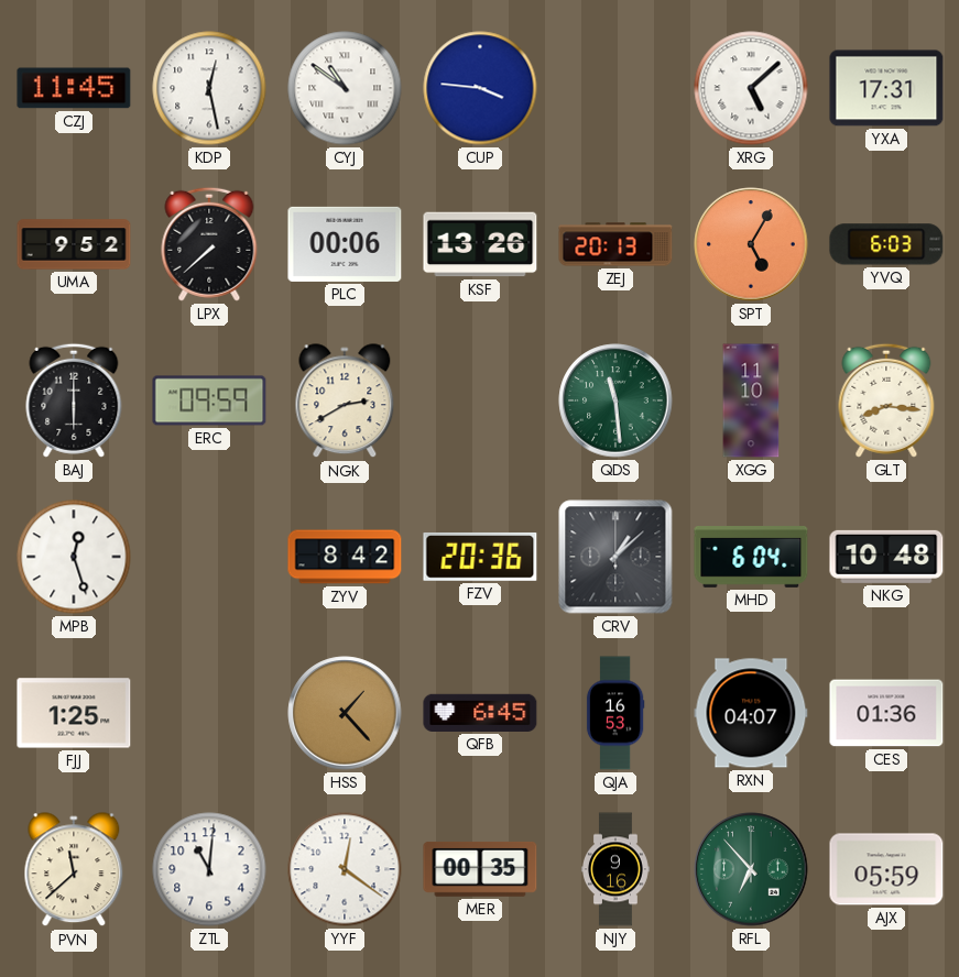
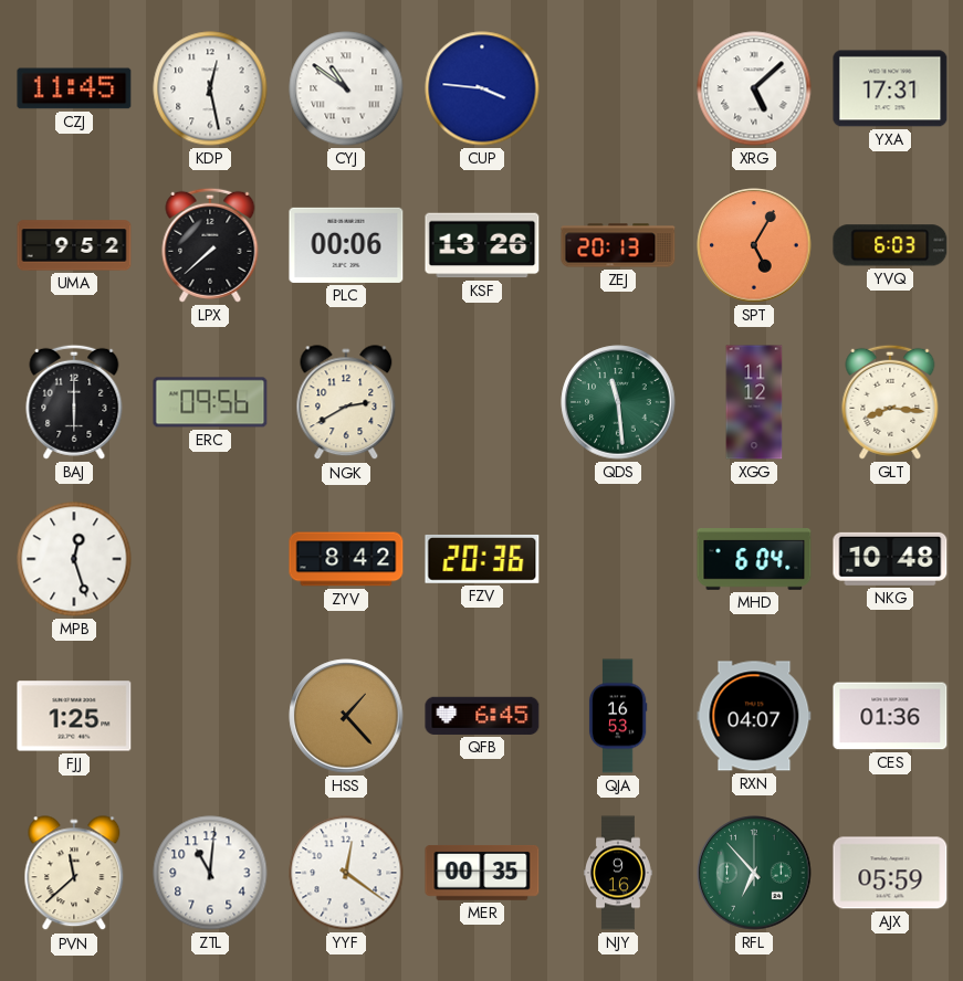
ERC: 09:59 -> 09:56
XGG: 11:10 -> 11:12
CRV: 1:08 -> none
